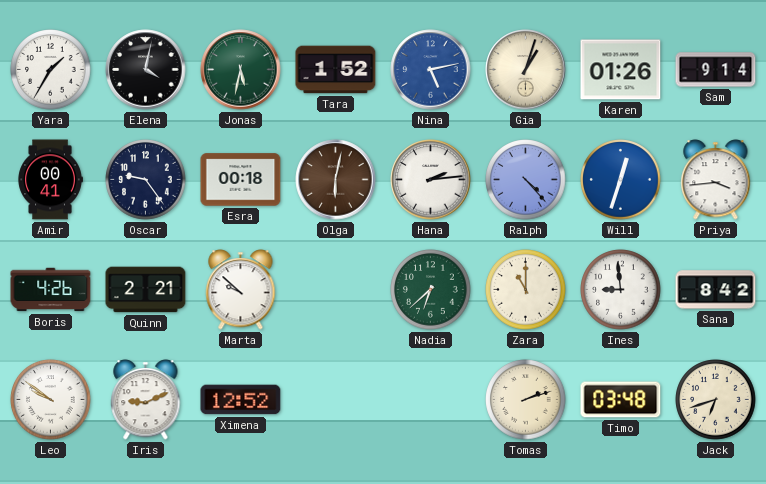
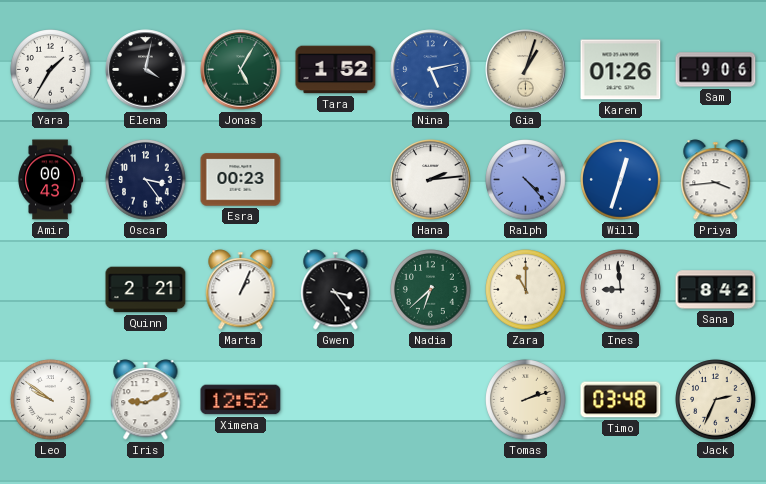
Jonas: 5:32 -> 5:05
Sam: 9:14 -> 9:06
Amir: 00:41 -> 00:43
Oscar: 9:24 -> 3:24
Esra: 00:18 -> 00:23
Olga: 6:02 -> none
Boris: 4:26 -> none
Marta: 9:52 -> 1:04
Gwen: none -> 3:24
Jack: 6:42 -> 2:34
